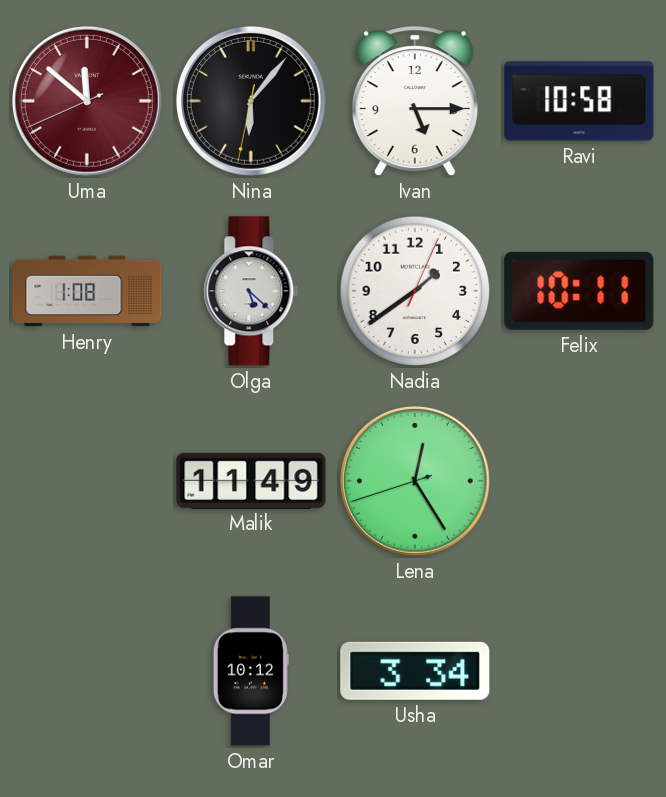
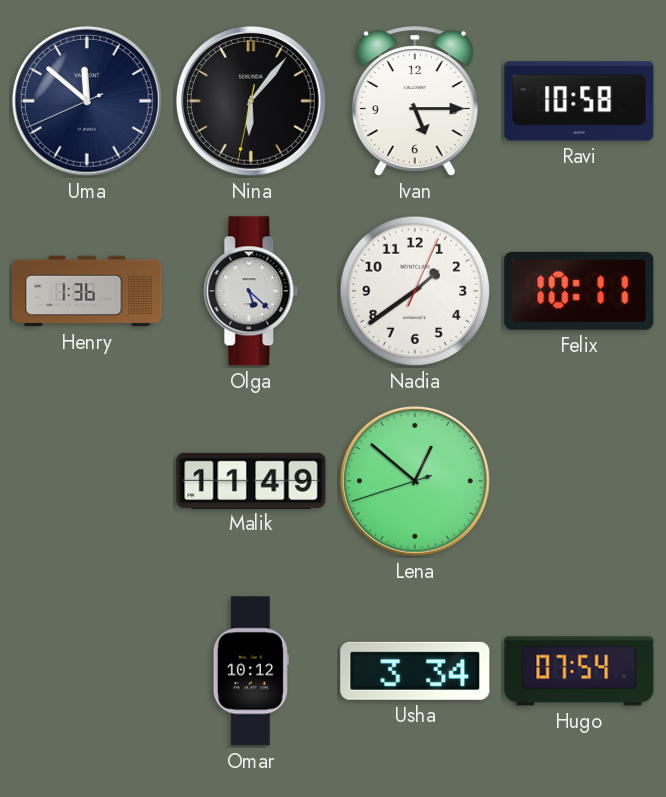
Uma dial: burgundy -> navy
Henry: 1:08 -> 1:36
Lena: 12:24 -> 12:51
Hugo: none -> 07:54
